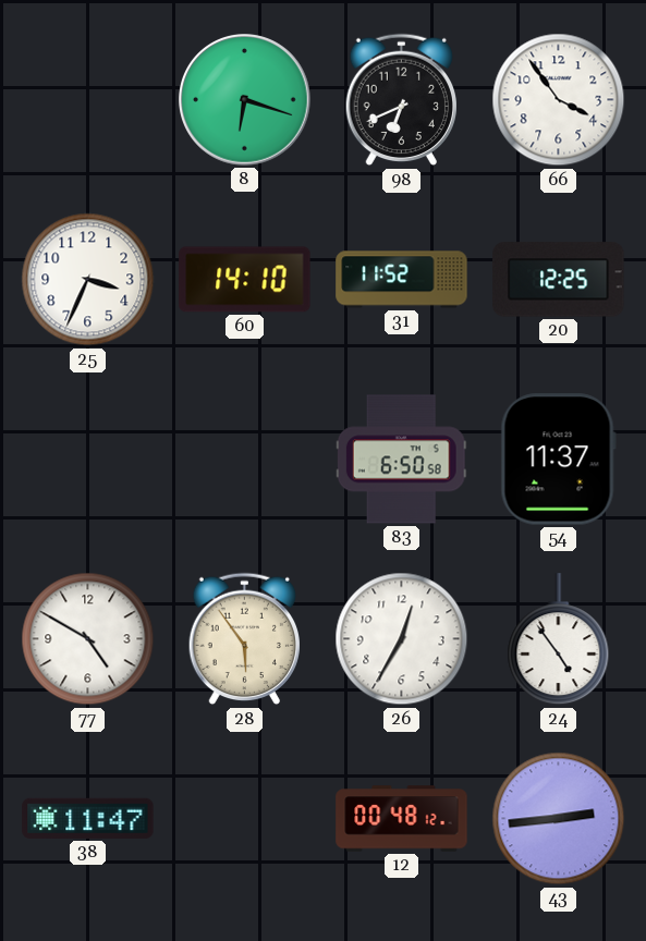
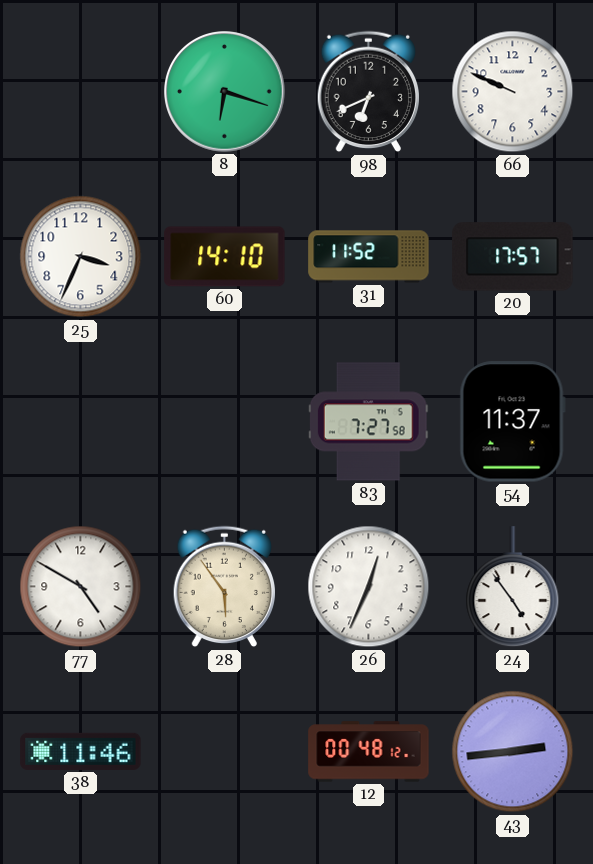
66: 3:54 -> 9:49
20: 12:25 -> 17:57
83: 6:50 -> 7:27
26: 12:35 -> 12:34
38: 11:47 -> 11:46
